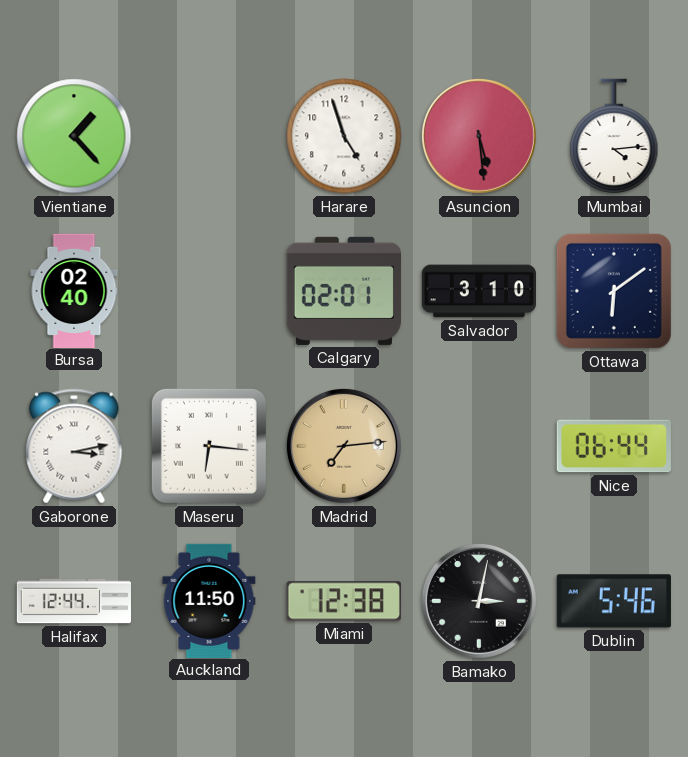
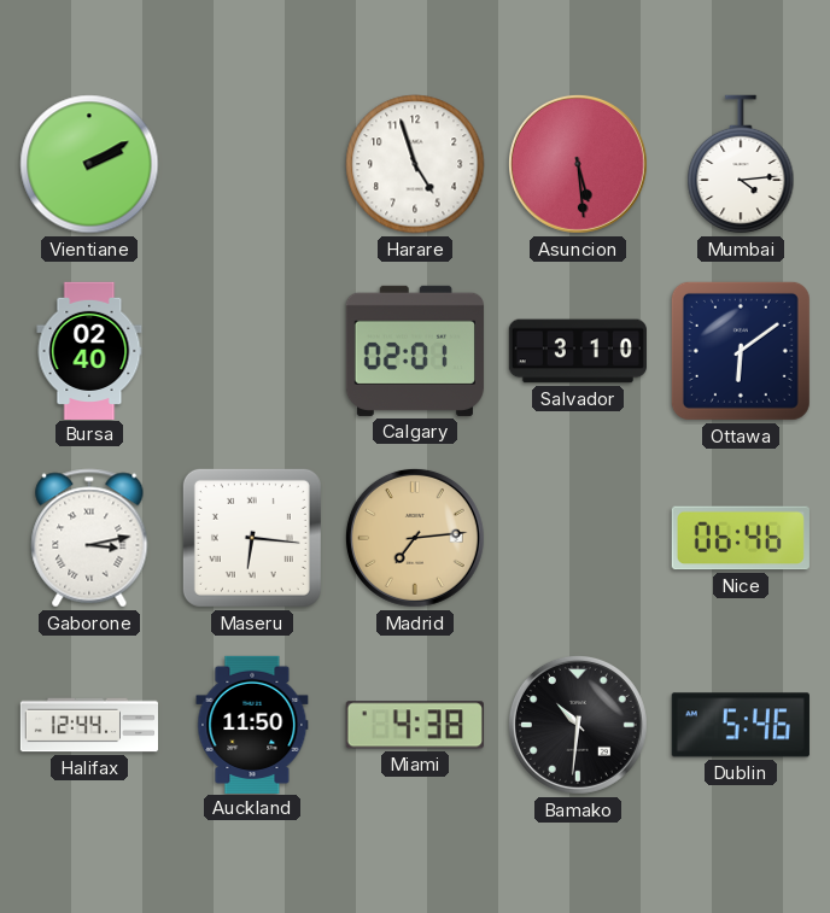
Vientiane: 1:23 -> 2:10
Nice: 06:44 -> 06:46
Miami: 12:38 -> 4:38
Bamako: 3:02 -> 10:31
